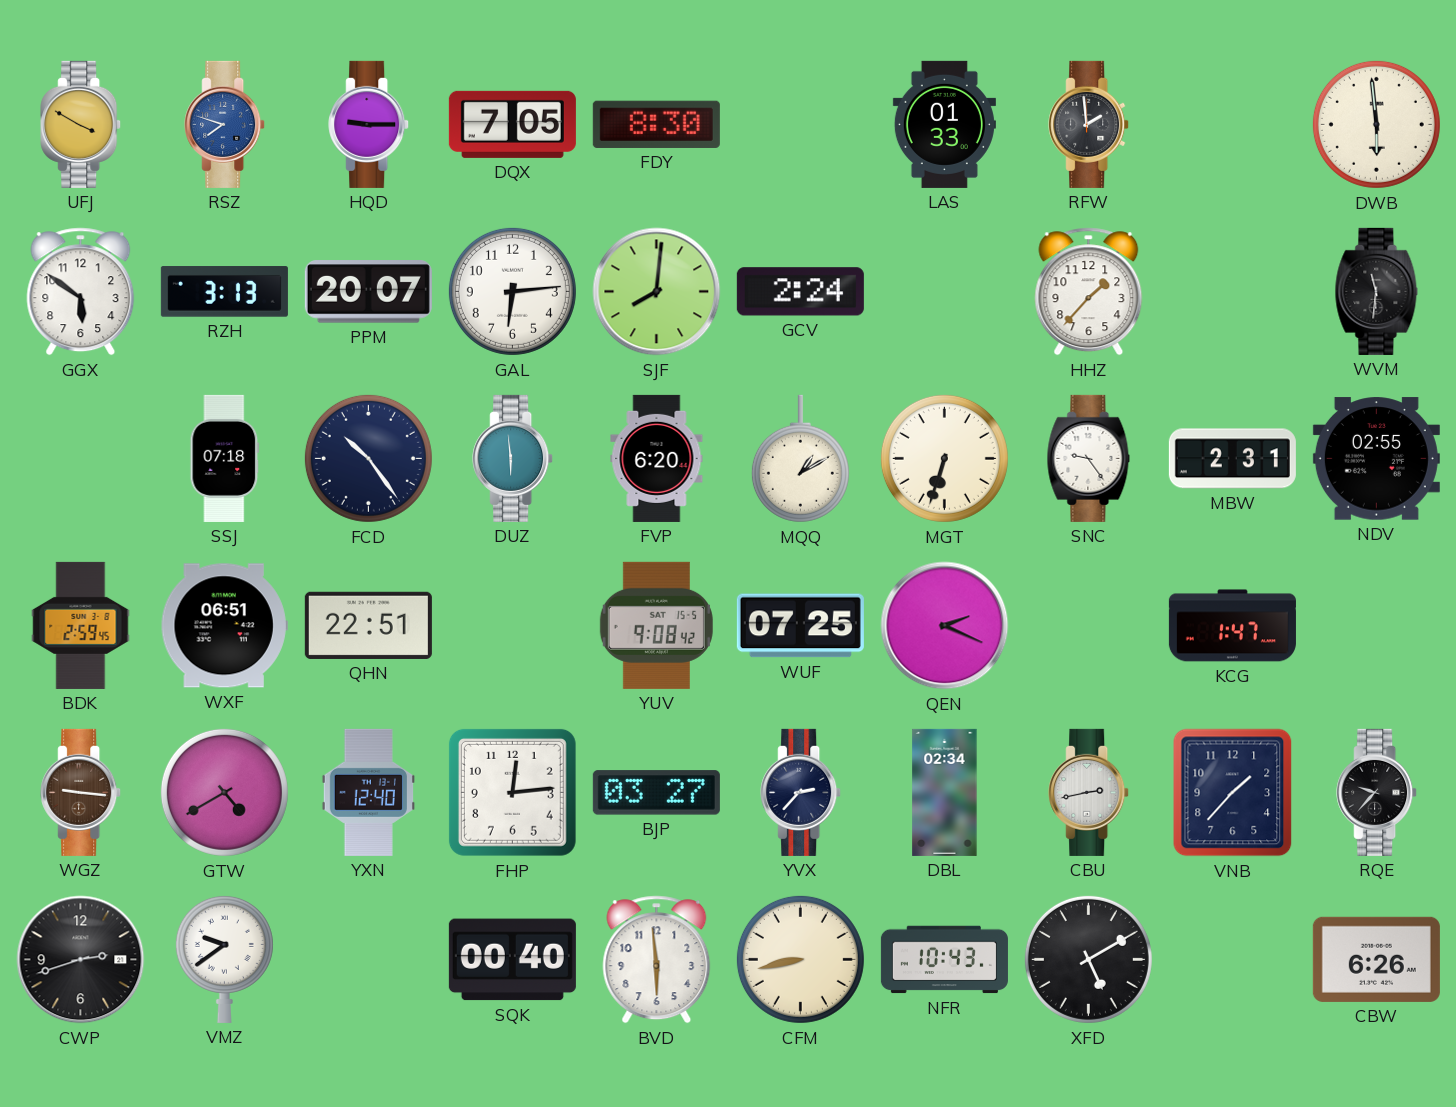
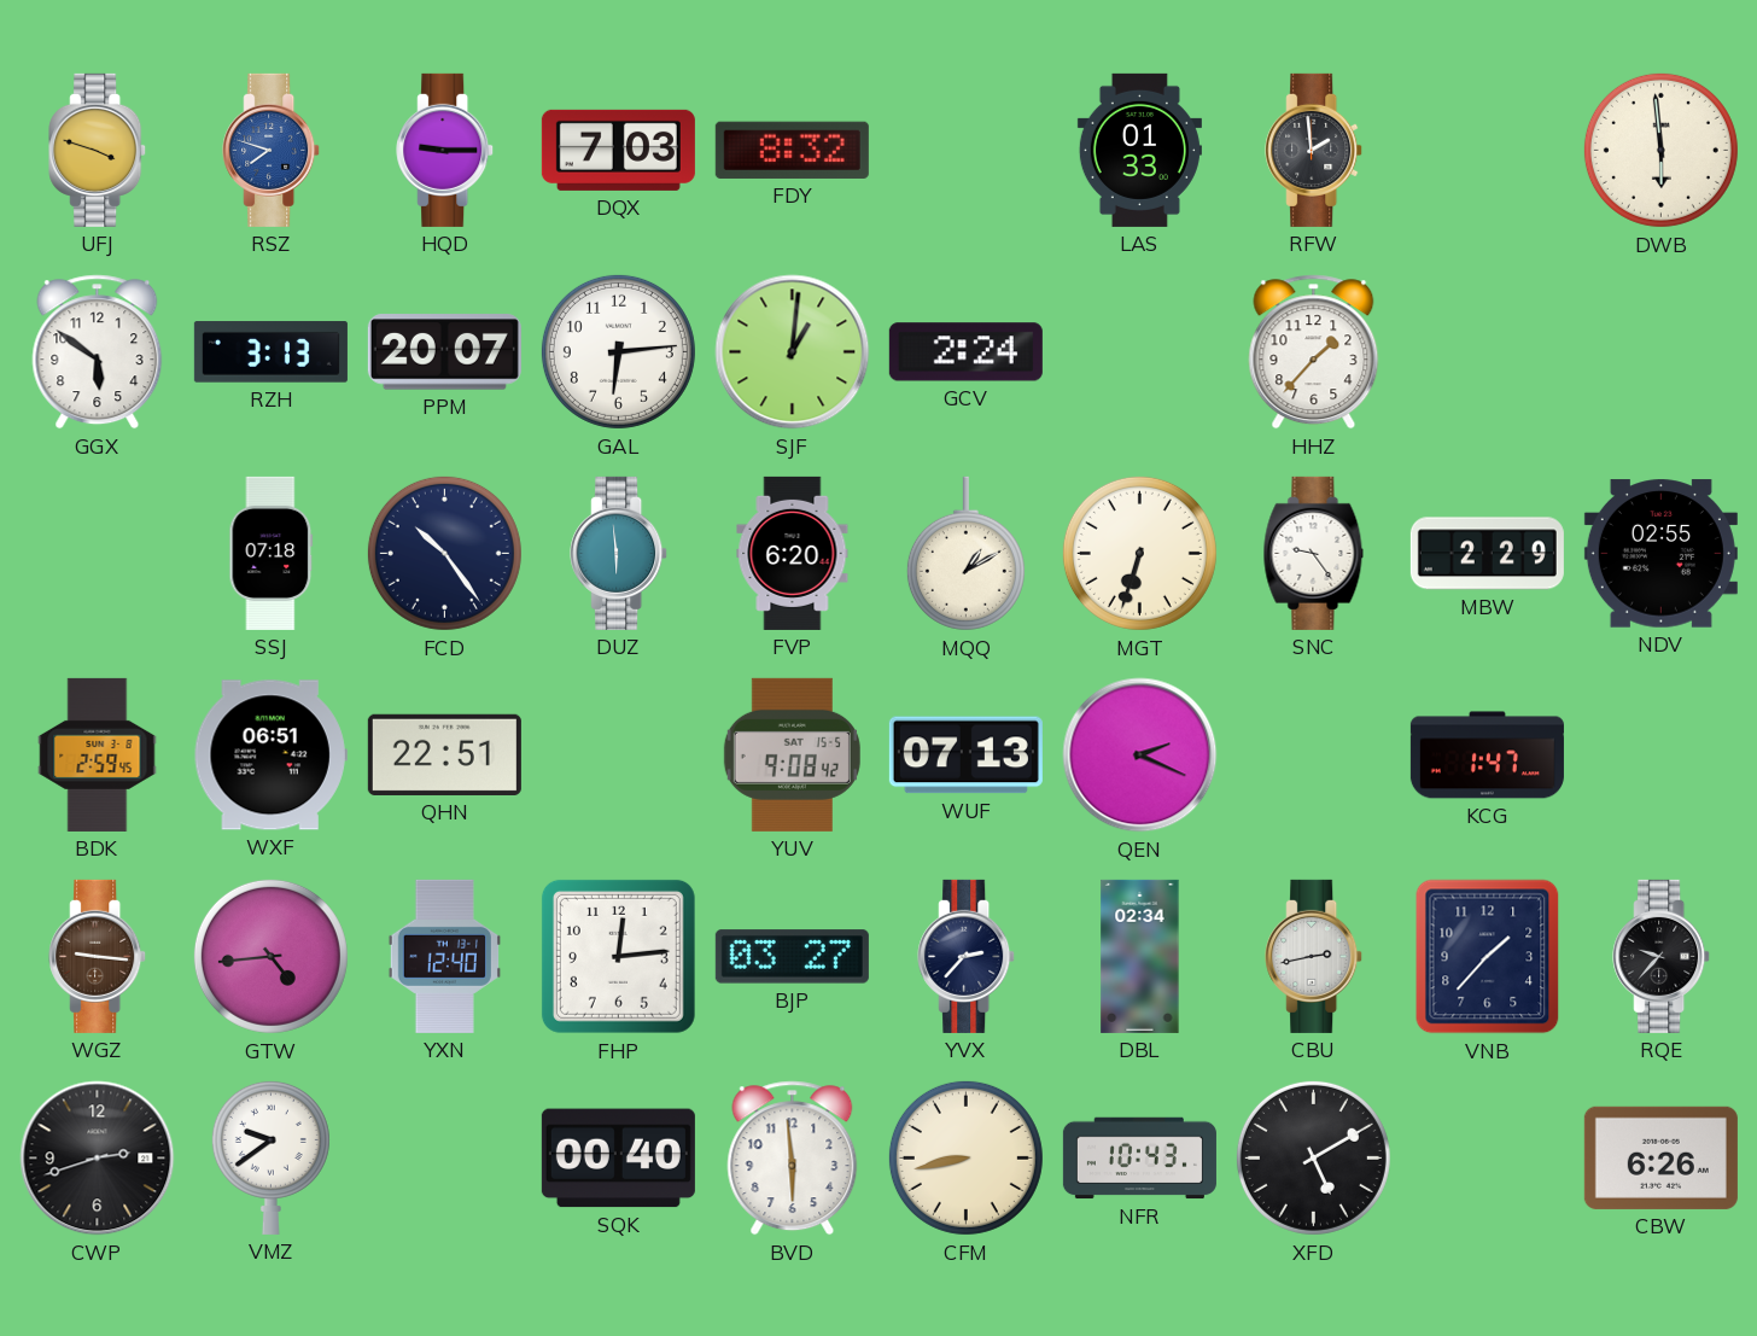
UFJ: 3:50 -> 3:48
DQX: 7:05 -> 7:03
FDY: 8:30 -> 8:32
SJF: 8:01 -> 1:01
WVM: 11:31 -> none
MBW: 2:31 -> 2:29
WUF: 07:25 -> 07:13
GTW: 4:40 -> 4:44
